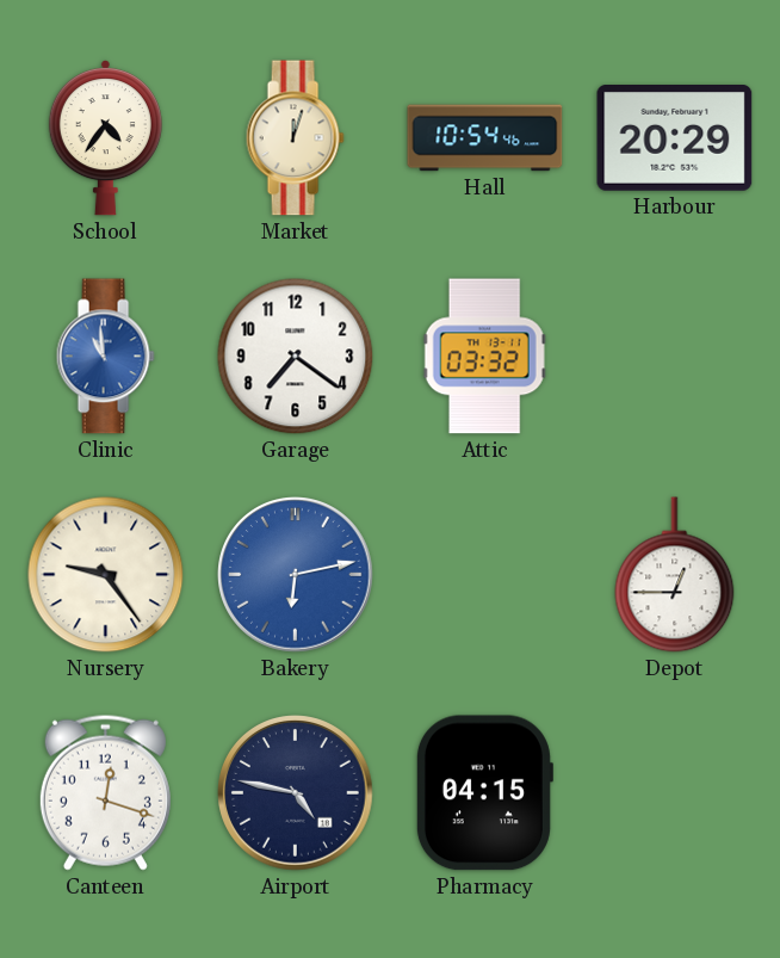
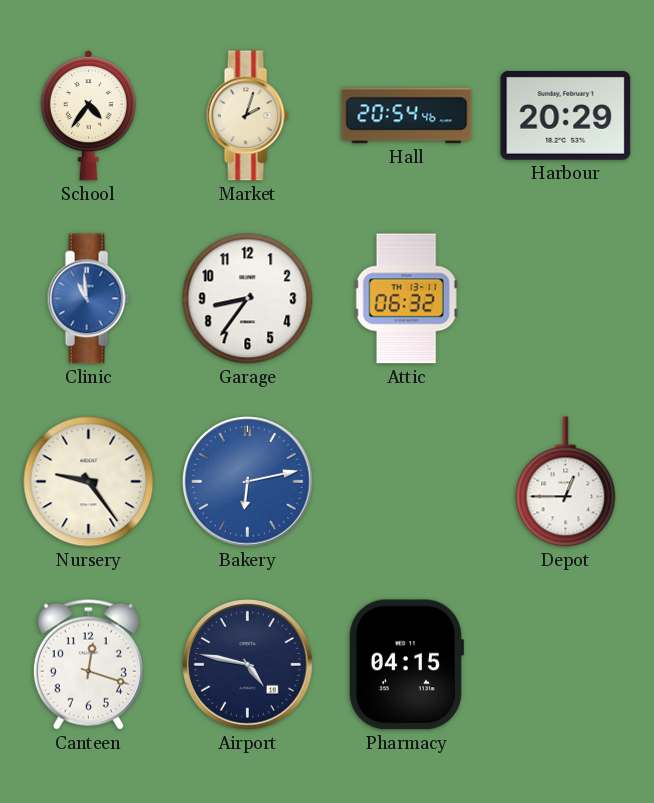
Market: 12:03 -> 2:03
Hall: 10:54 -> 20:54
Garage: 7:21 -> 8:36
Attic: 03:32 -> 06:32
